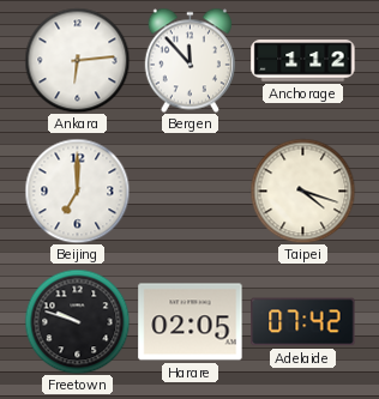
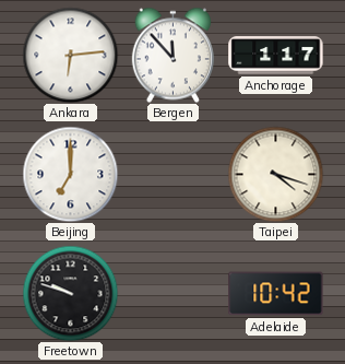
Anchorage: 1:12 -> 1:17
Harare: 02:05 -> none
Adelaide: 07:42 -> 10:42
